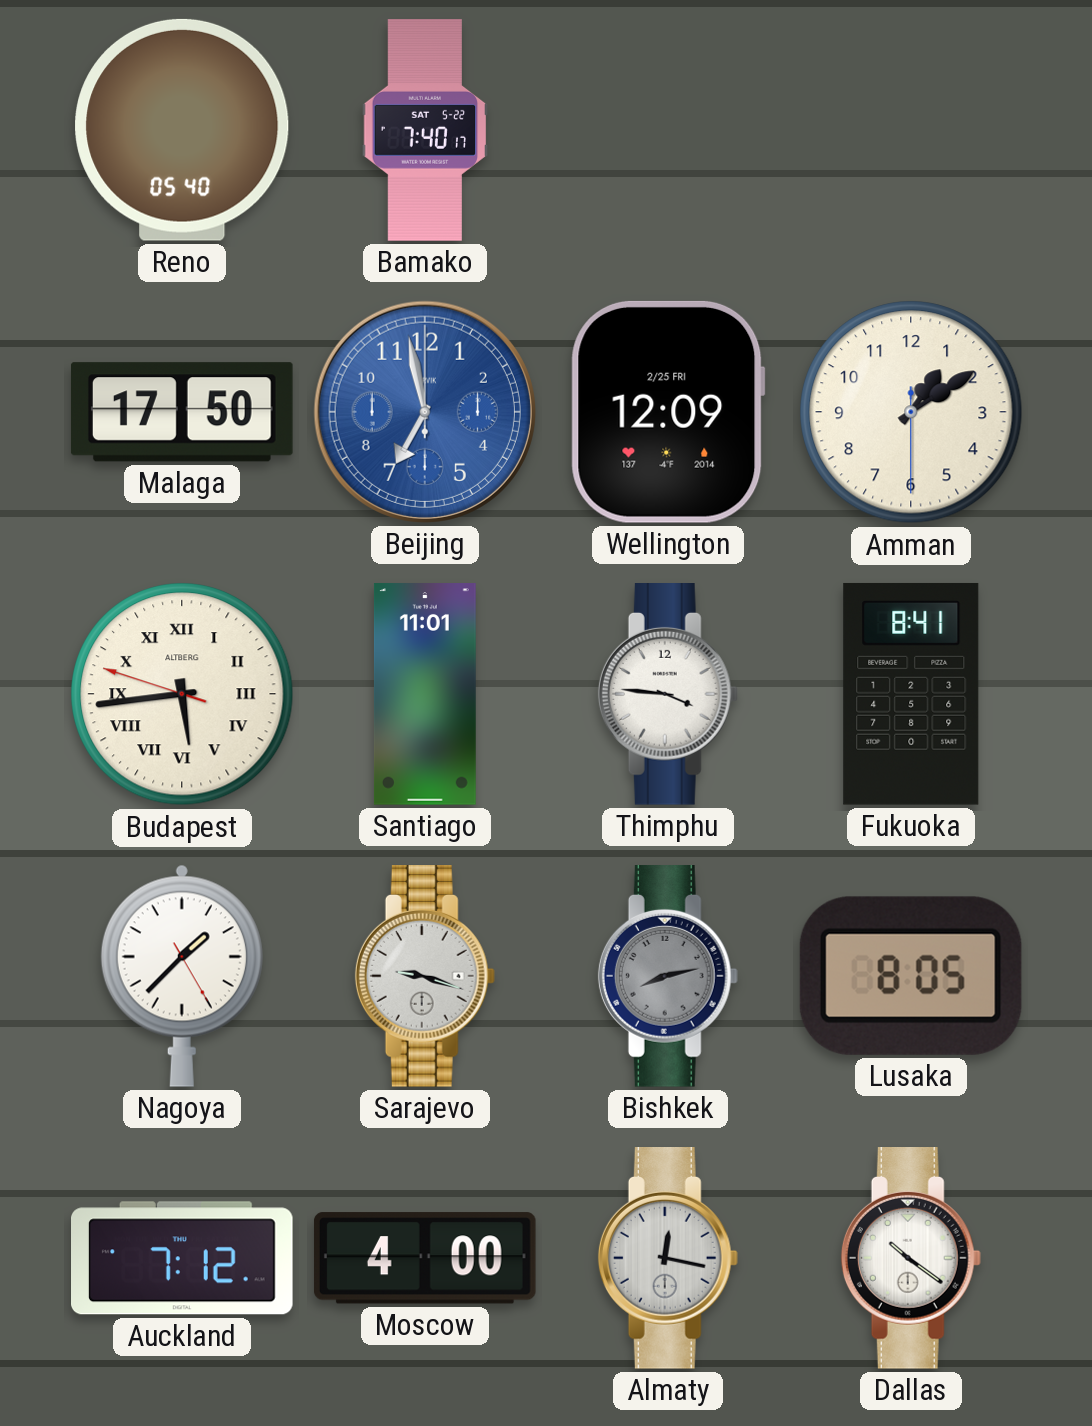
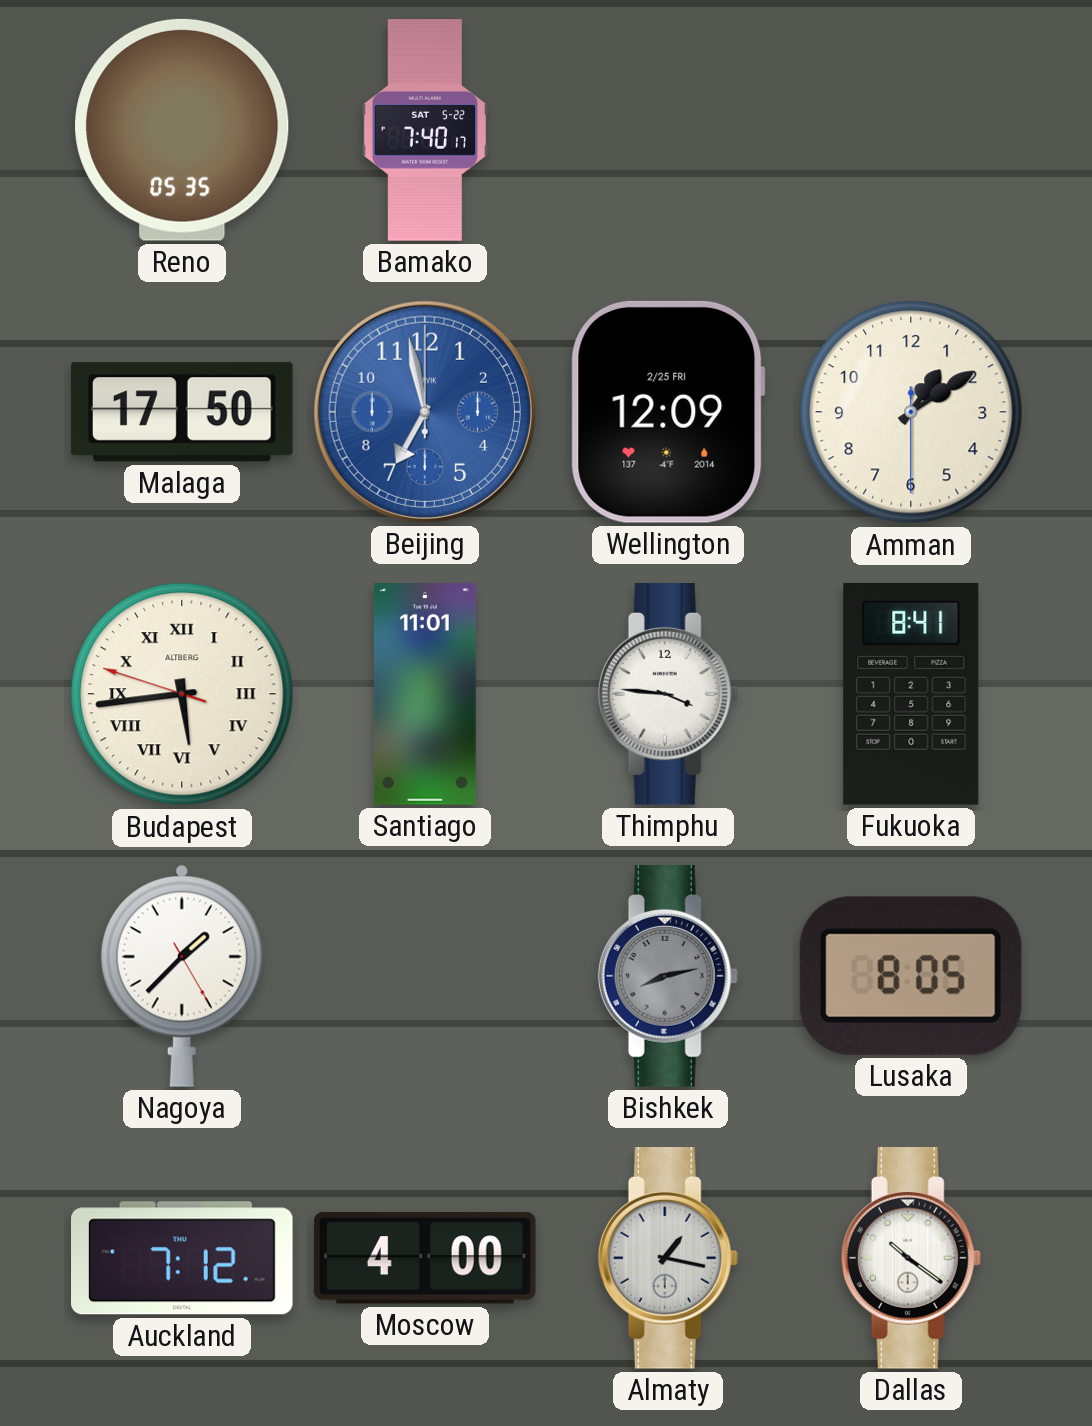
Reno: 05:40 -> 05:35
Sarajevo: 9:18 -> none
Almaty: 12:17 -> 1:17
